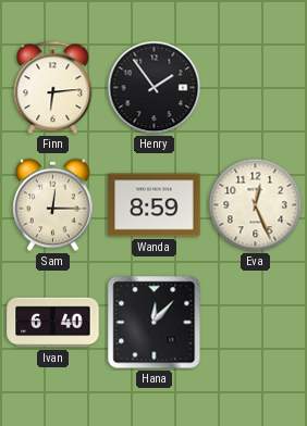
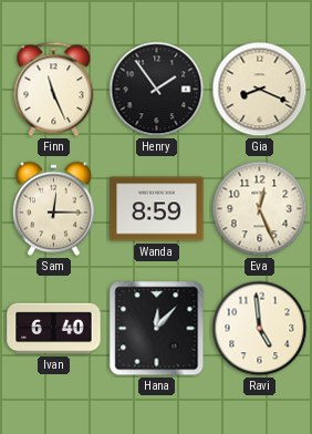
Finn: 6:14 -> 11:26
Gia: none -> 8:19
Ravi: none -> 4:59
